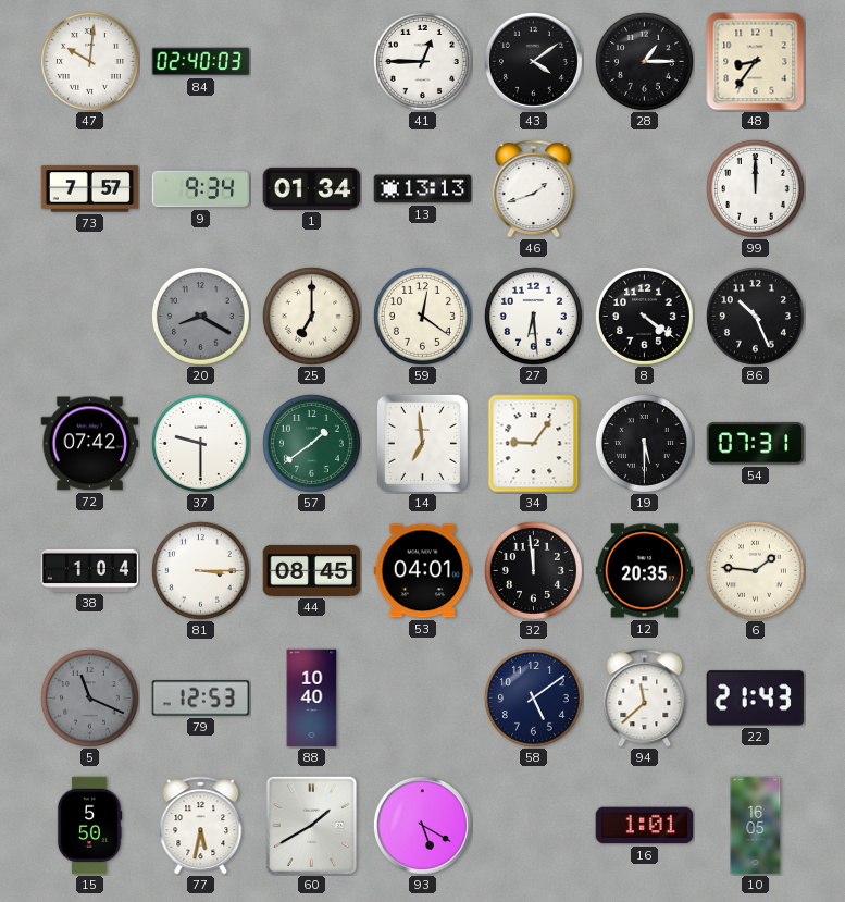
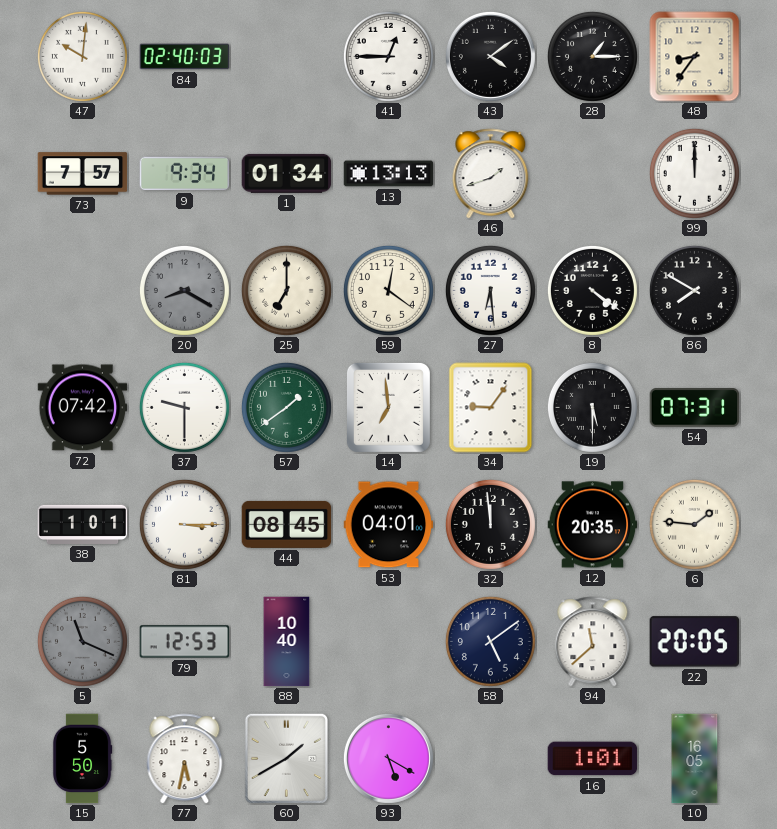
86: 10:26 -> 7:50
38: 1:04 -> 1:01
22: 21:43 -> 20:05
